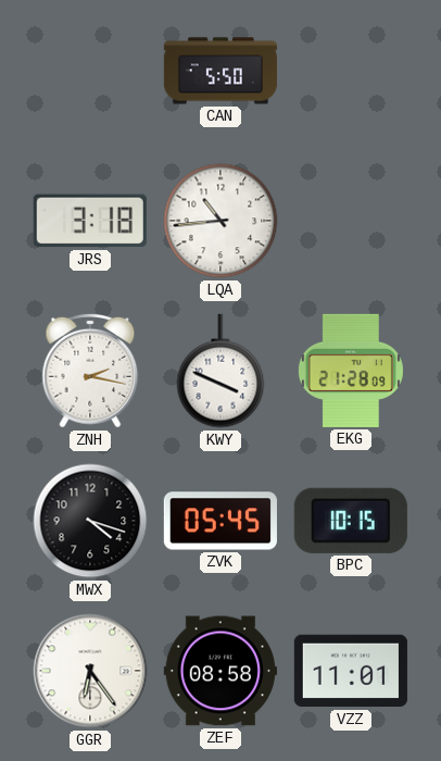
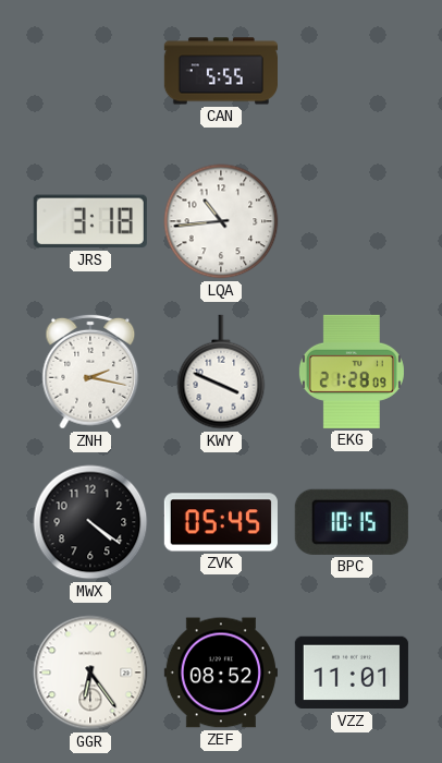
CAN: 5:50 -> 5:55
MWX: 4:18 -> 4:21
ZEF: 08:58 -> 08:52
